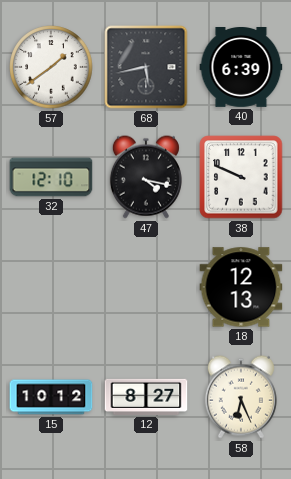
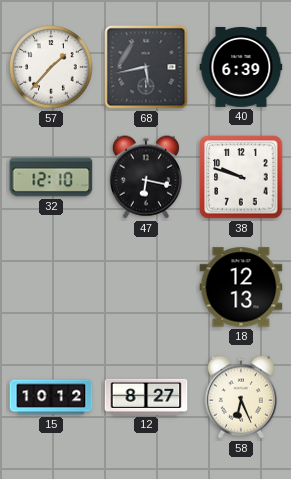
57: 1:39 -> 1:37
47: 4:17 -> 6:17
38: 9:49 -> 9:48
